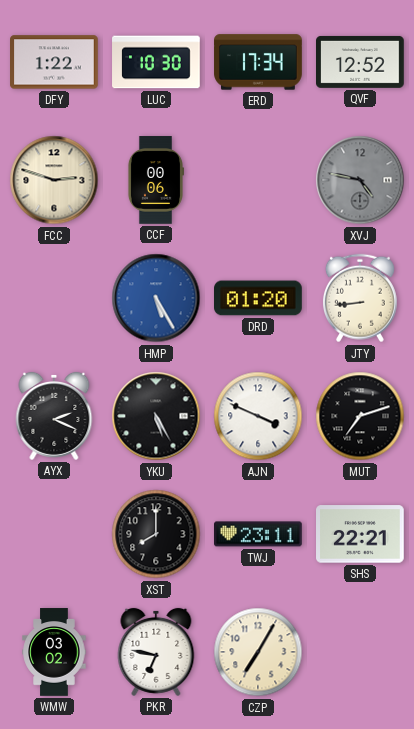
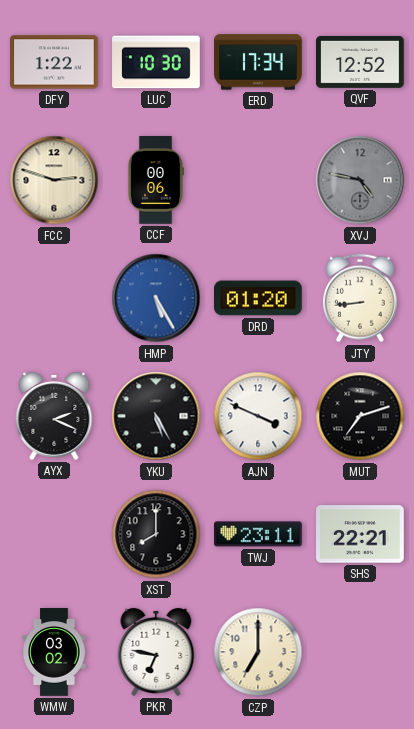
CZP: 7:05 -> 7:00
